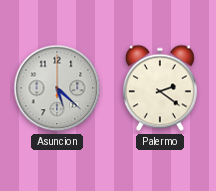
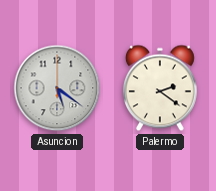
Asuncion: 5:22 -> 5:21
